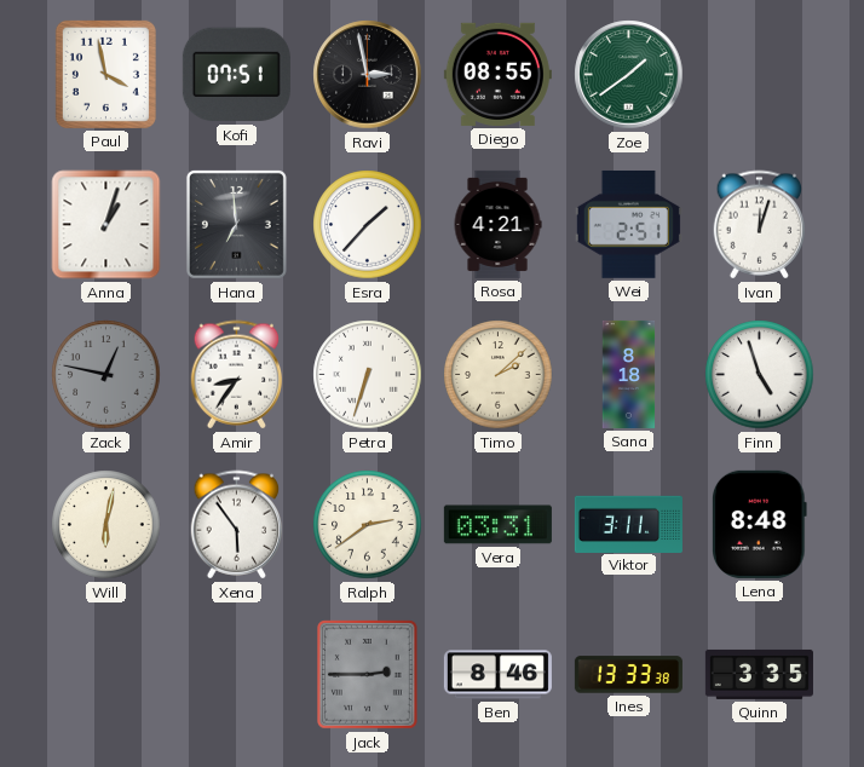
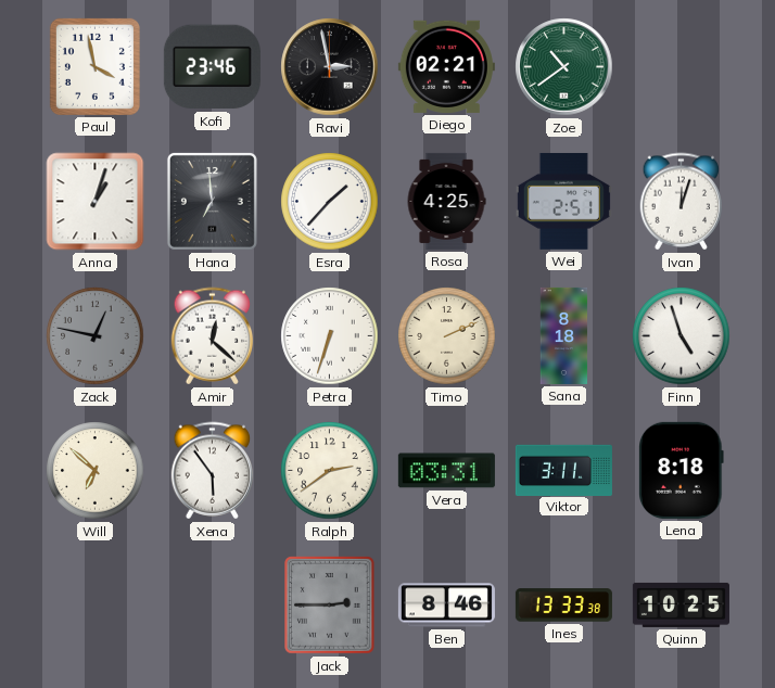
Kofi: 07:51 -> 23:46
Diego: 08:55 -> 02:21
Zoe: 1:39 -> 10:39
Rosa: 4:21 -> 4:25
Amir: 8:36 -> 12:22
Timo: 2:08 -> 2:11
Will: 6:02 -> 6:52
Lena: 8:48 -> 8:18
Quinn: 3:35 -> 10:25
